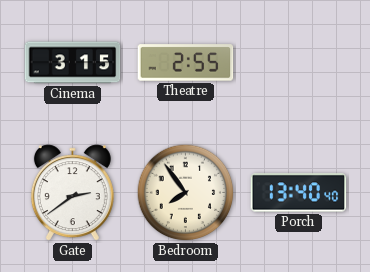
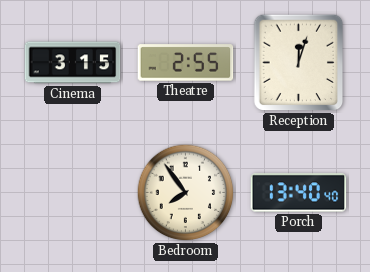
Reception: none -> 12:03
Gate: 2:39 -> none
